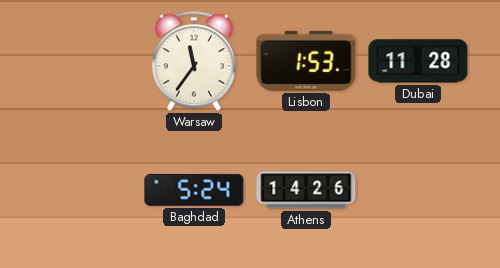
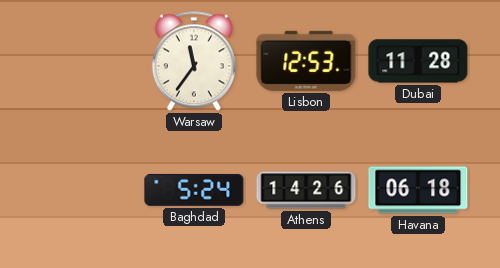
Lisbon: 1:53 -> 12:53
Havana: none -> 06:18
